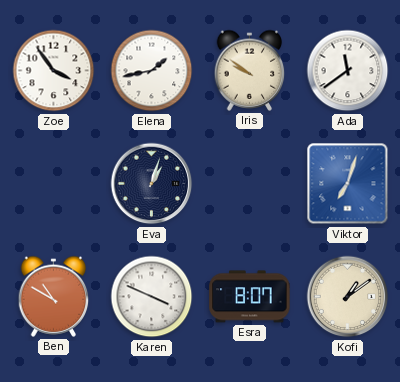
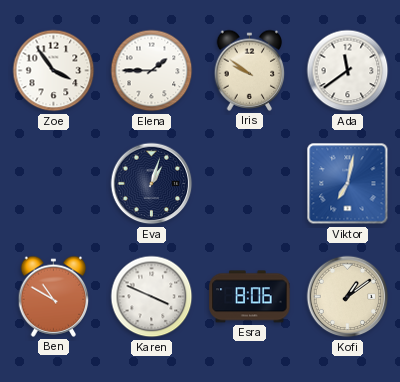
Elena: 1:43 -> 1:45
Viktor: 7:03 -> 7:02
Esra: 8:07 -> 8:06
